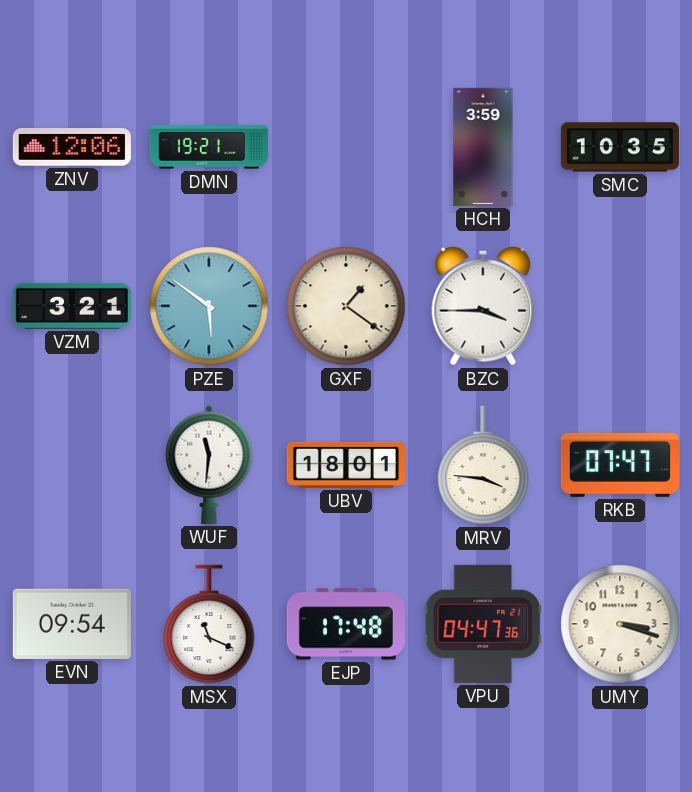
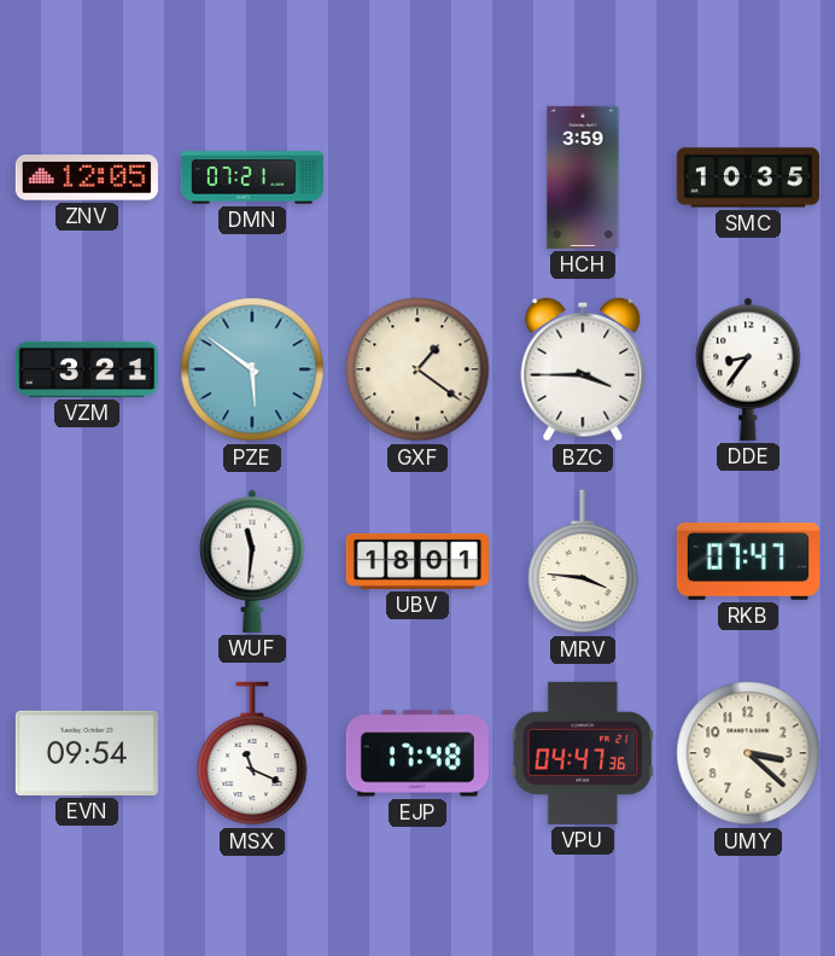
ZNV: 12:06 -> 12:05
DMN: 19:21 -> 07:21
DDE: none -> 8:36
UMY: 3:18 -> 3:22
